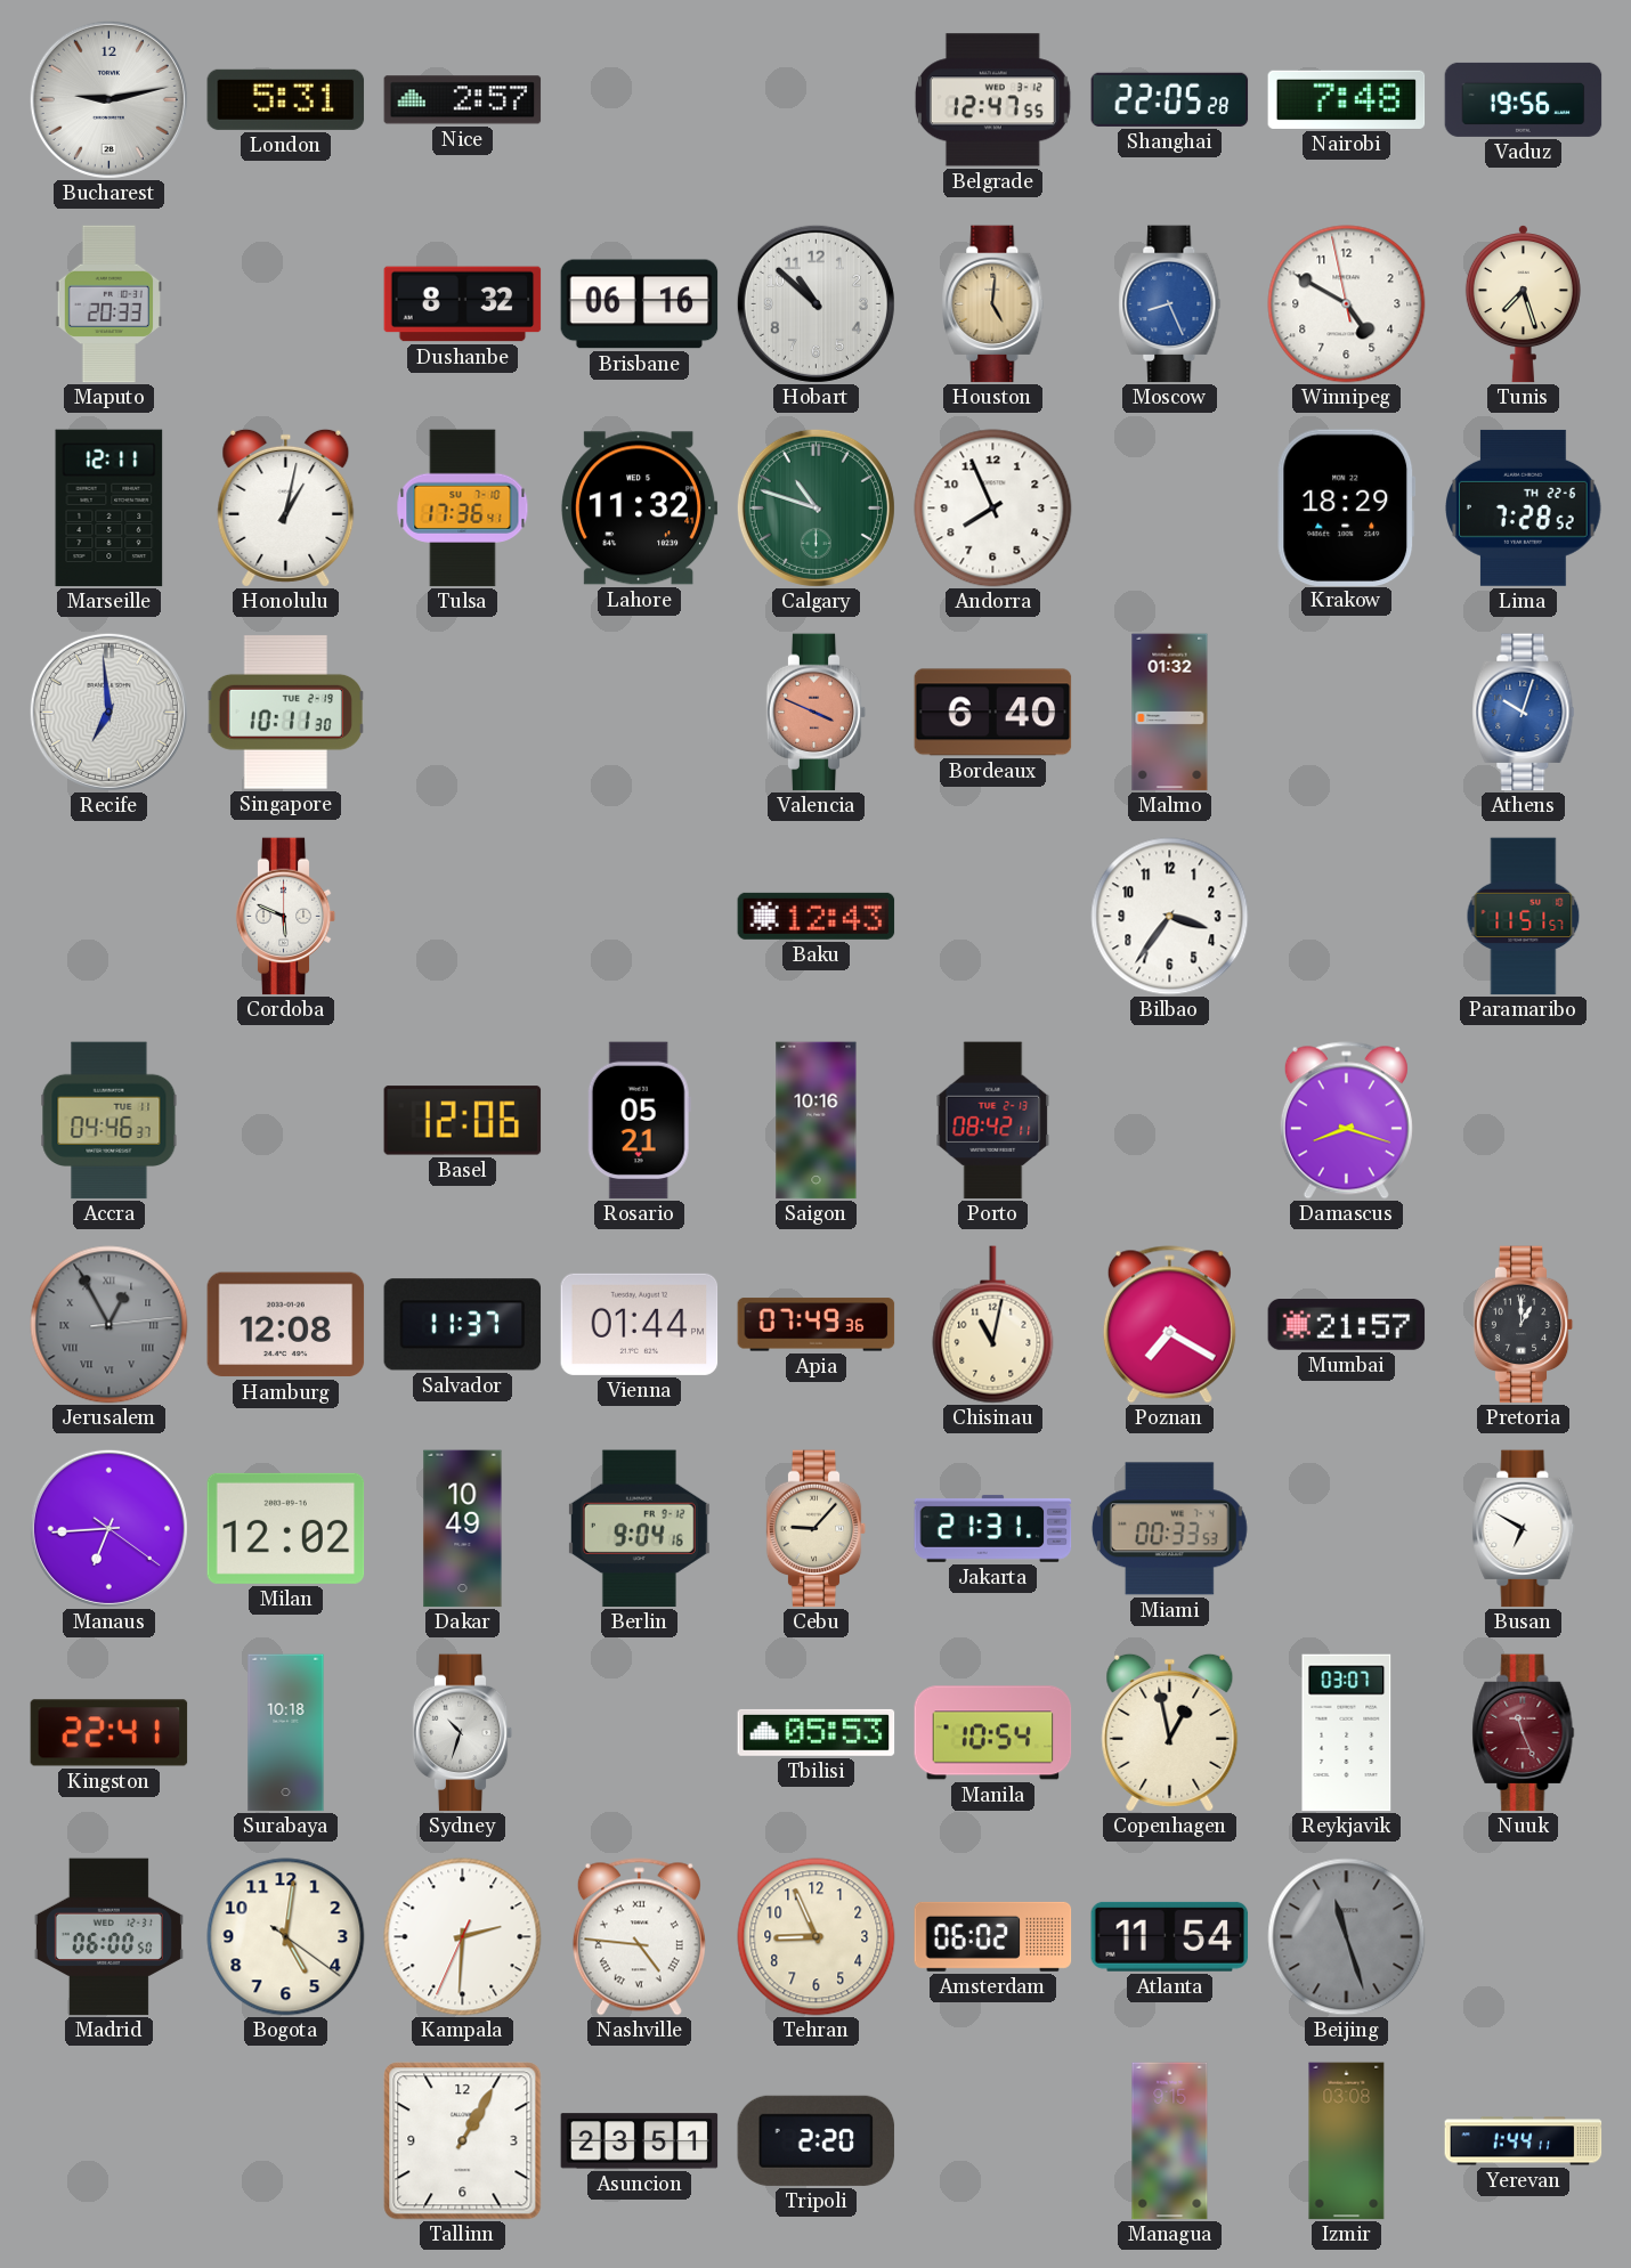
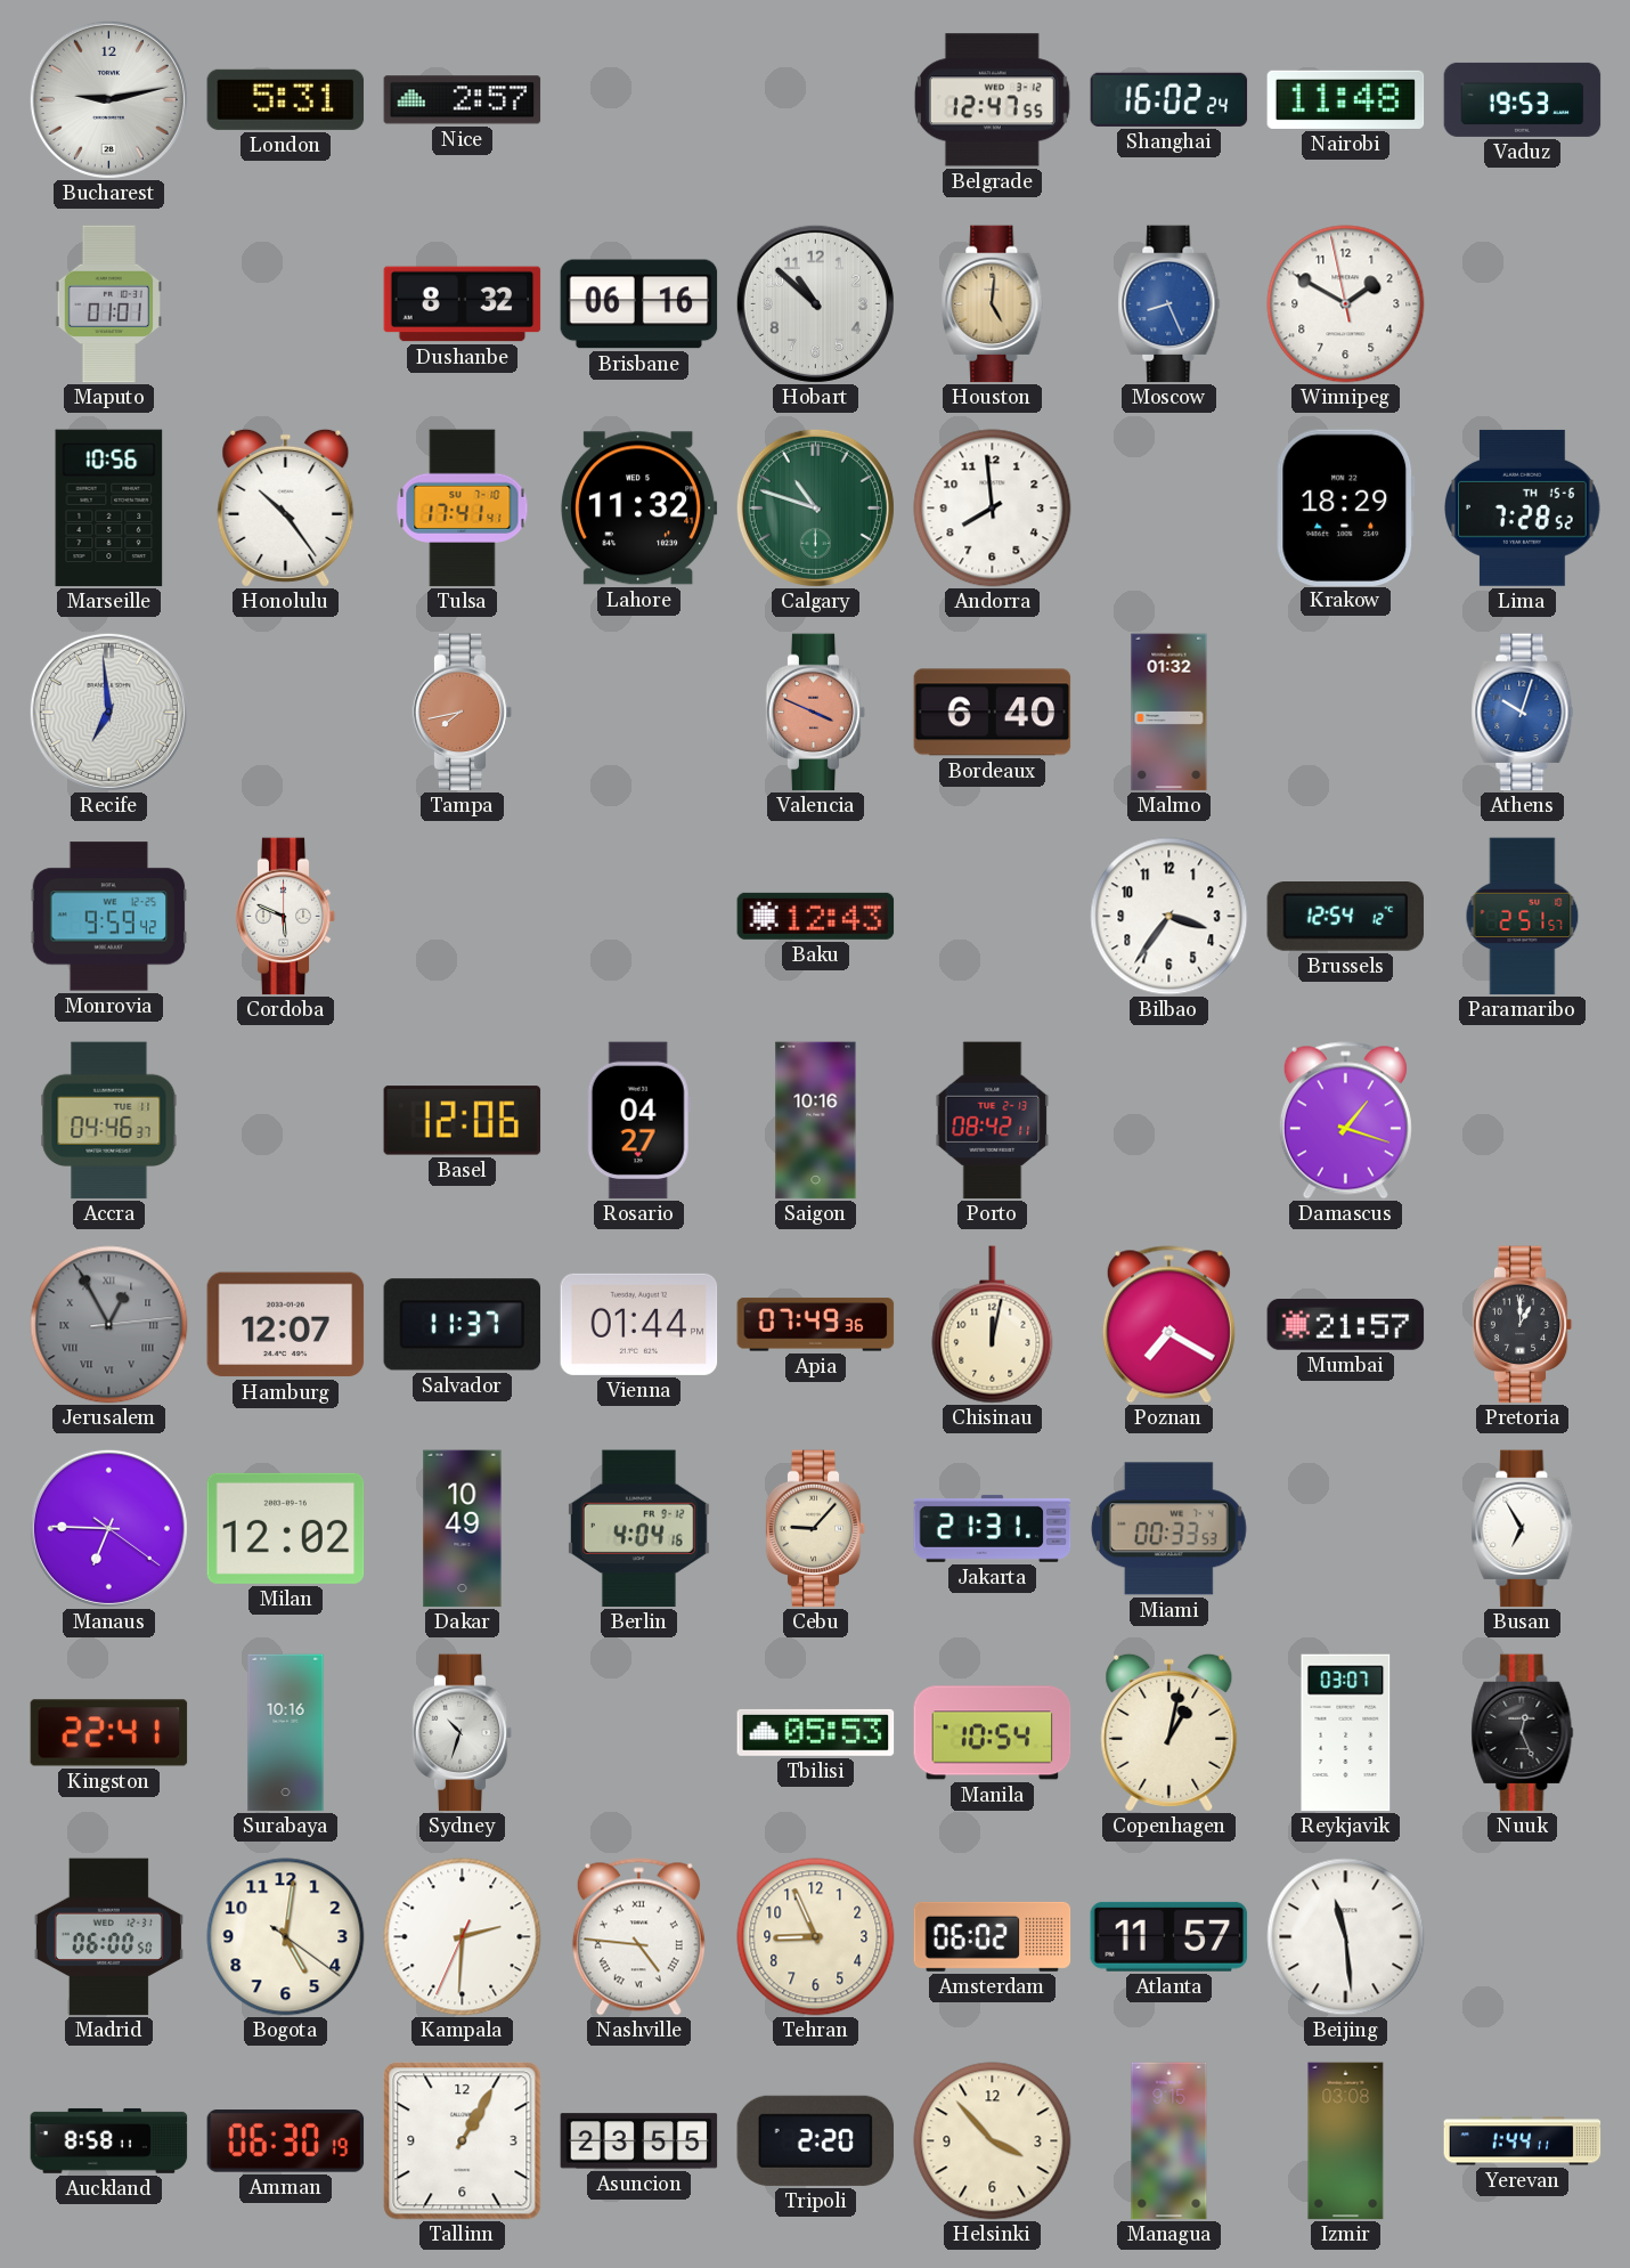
Shanghai: 22:05 -> 16:02
Nairobi: 7:48 -> 11:48
Vaduz: 19:56 -> 19:53
Maputo: 20:33 -> 01:01
Winnipeg: 4:49 -> 1:49
Tunis: 7:27 -> none
Marseille: 12:11 -> 10:56
Honolulu: 1:02 -> 10:24
Tulsa: 17:36 -> 17:41
Andorra: 7:56 -> 7:59
Lima date: TH 22-6 -> TH 15-6
Singapore: 10:11 -> none
Tampa: none -> 7:43
Monrovia: none -> 9:59
Brussels: none -> 12:54
Paramaribo: 11:51 -> 2:51
Rosario: 05:21 -> 04:27
Damascus: 8:18 -> 1:18
Hamburg: 12:08 -> 12:07
Chisinau: 11:02 -> 12:02
Manaus: 6:44 -> 6:45
Berlin: 9:04 -> 4:04
Busan: 6:50 -> 6:55
Surabaya: 10:18 -> 10:16
Copenhagen: 12:58 -> 1:02
Nuuk: 11:26 -> 12:26
Nuuk dial: burgundy -> black
Atlanta: 11:54 -> 11:57
Beijing: 11:27 -> 11:29
Beijing dial: grey -> white
Auckland: none -> 8:58
Amman: none -> 06:30
Asuncion: 23:51 -> 23:55
Helsinki: none -> 3:53
